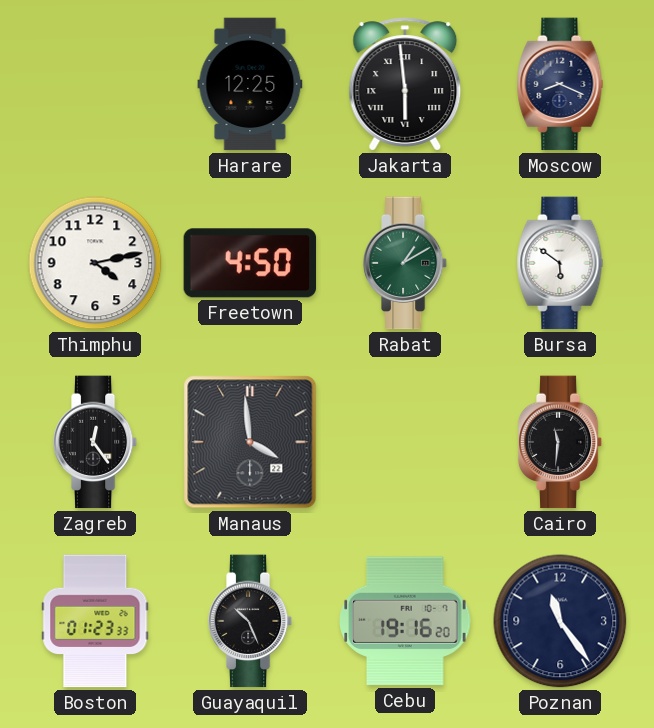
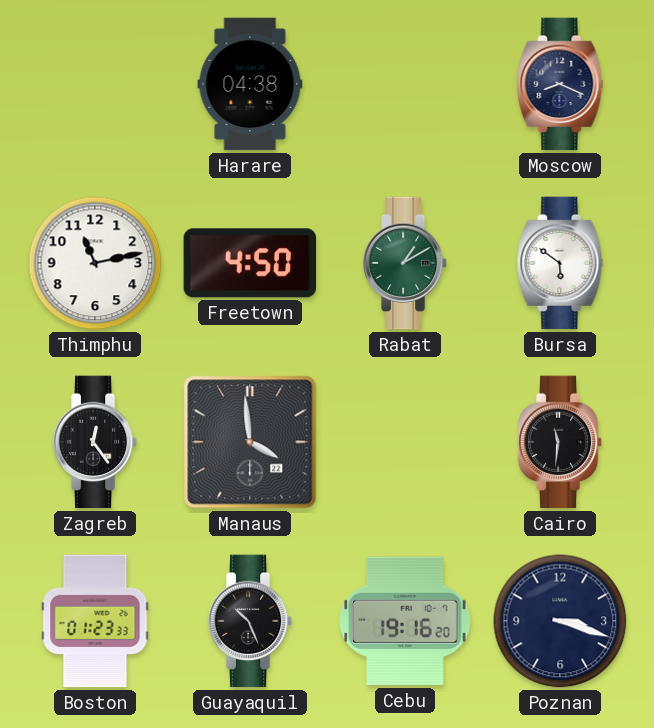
Harare: 12:25 -> 04:38
Jakarta: 5:59 -> none
Thimphu: 4:13 -> 11:13
Poznan: 11:24 -> 3:18
